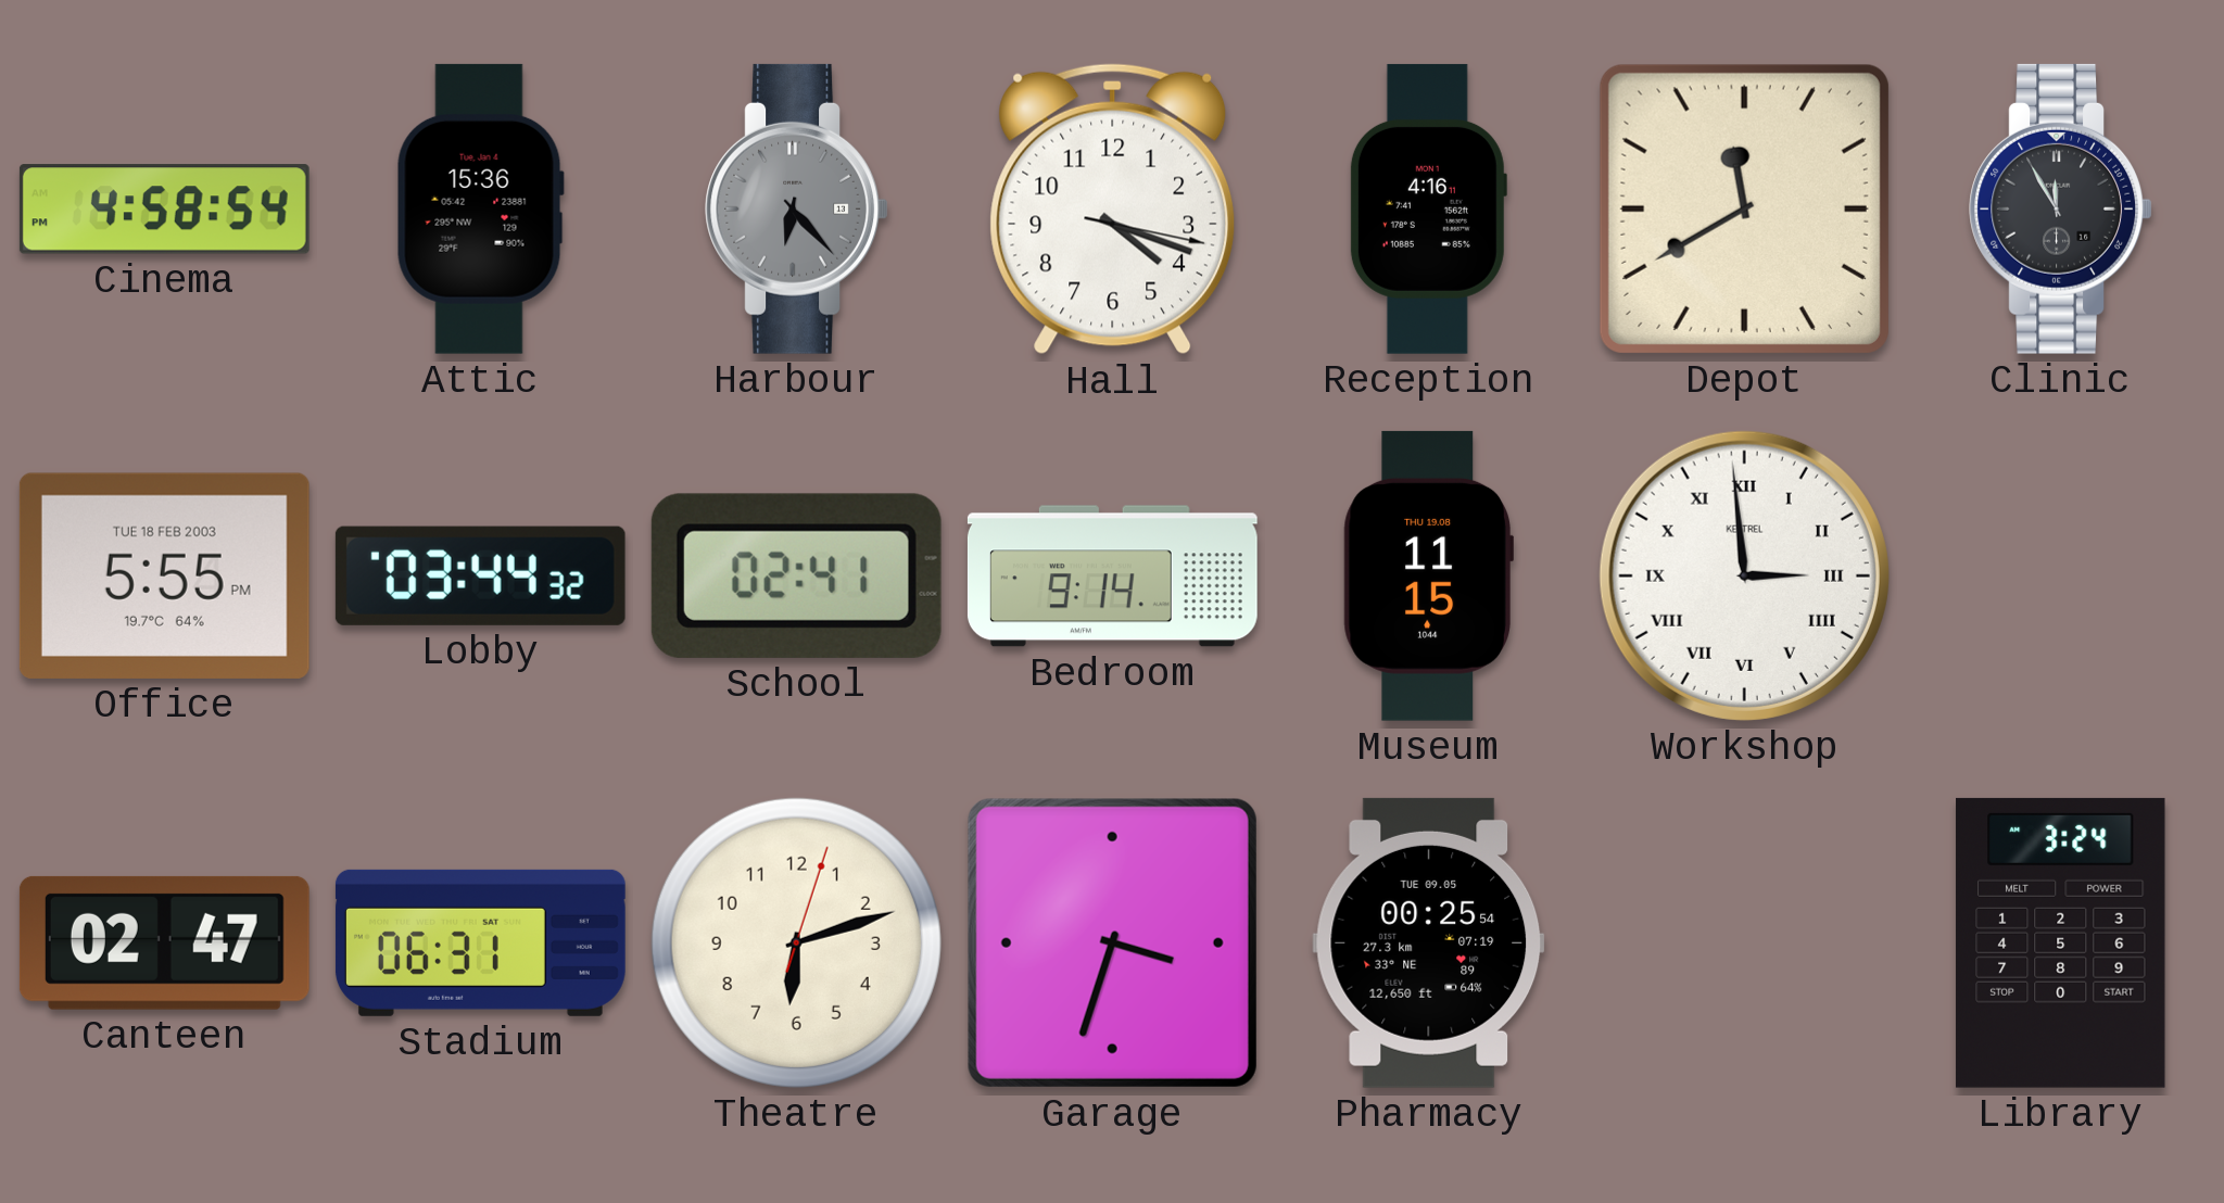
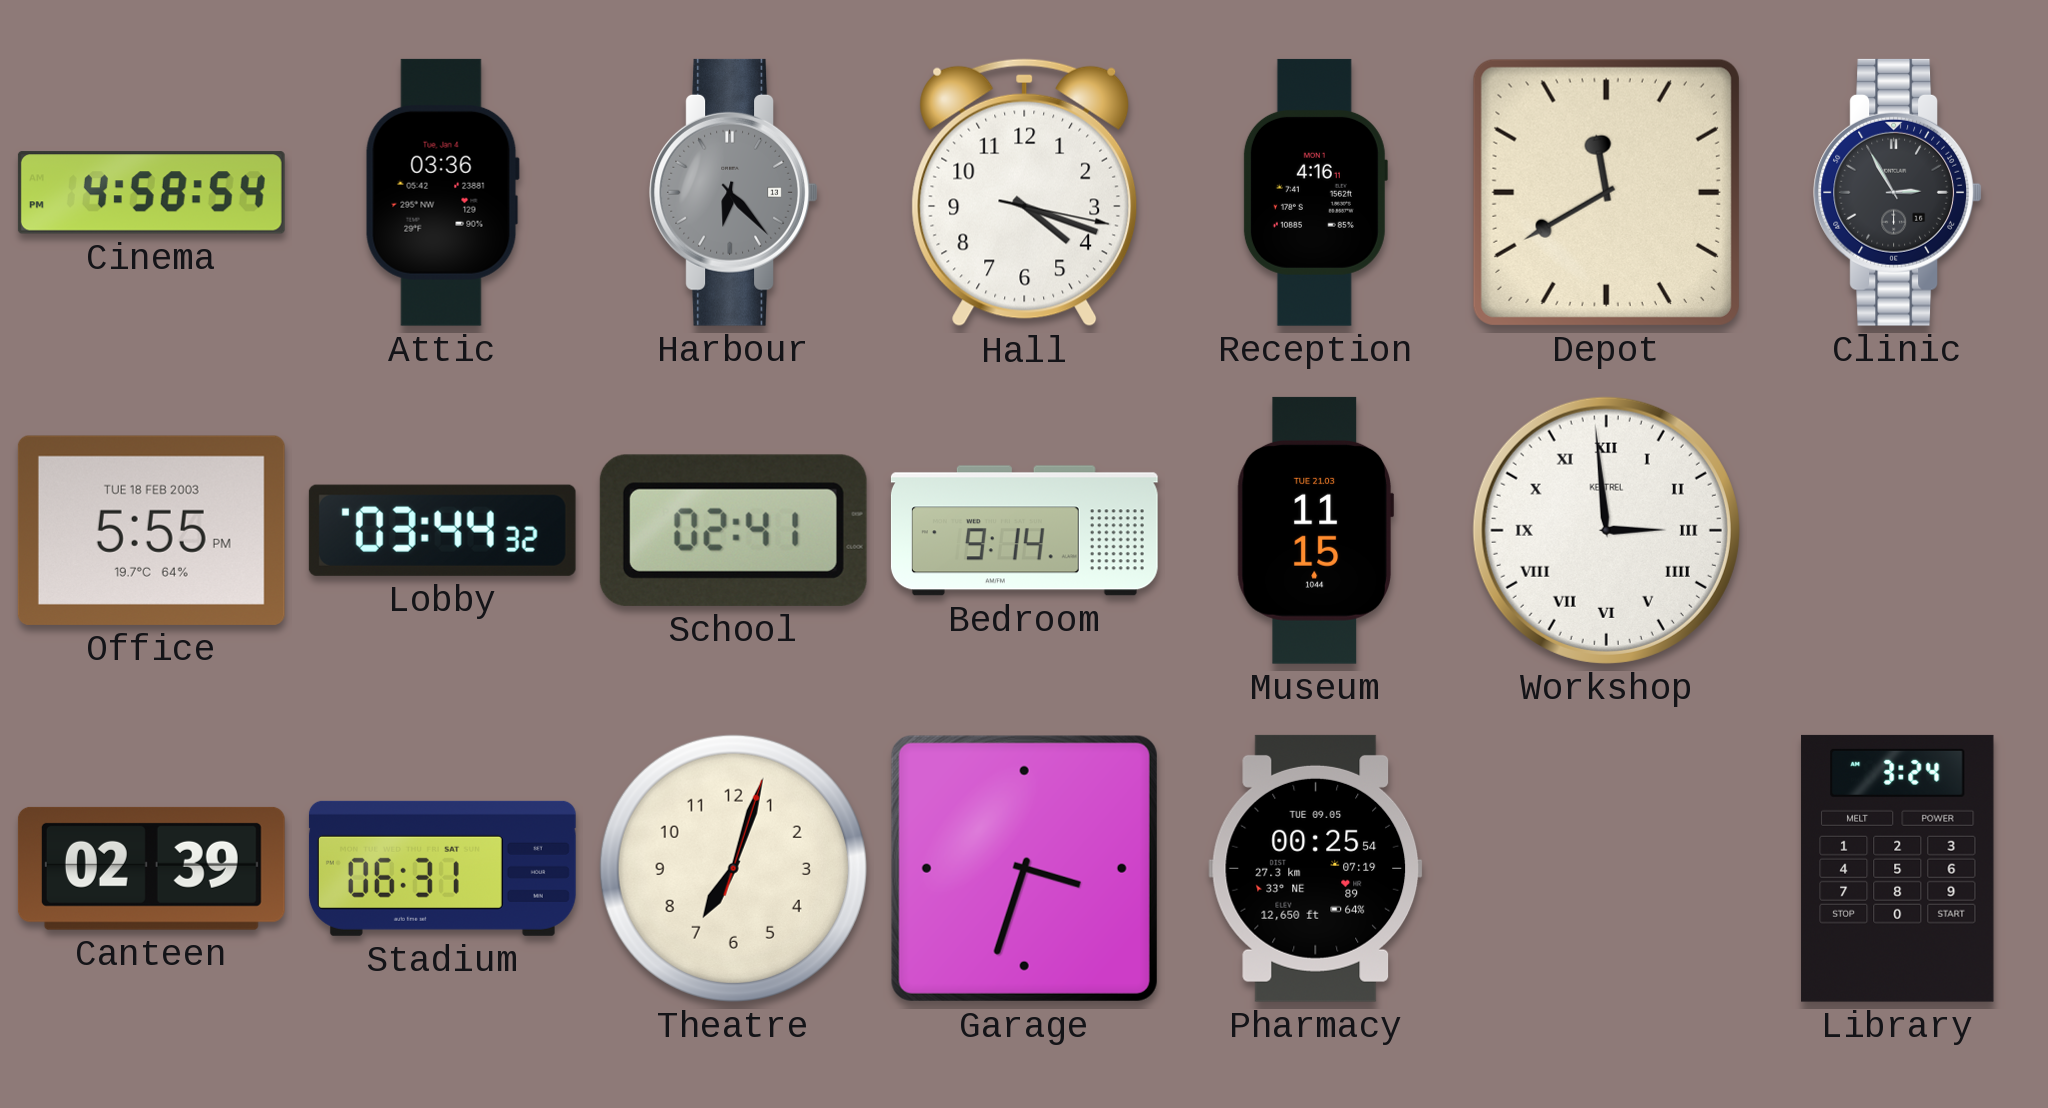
Attic: 15:36 -> 03:36
Clinic: 11:55 -> 2:55
Museum date: THU 19.08 -> TUE 21.03
Canteen: 02:47 -> 02:39
Theatre: 6:12 -> 7:03
